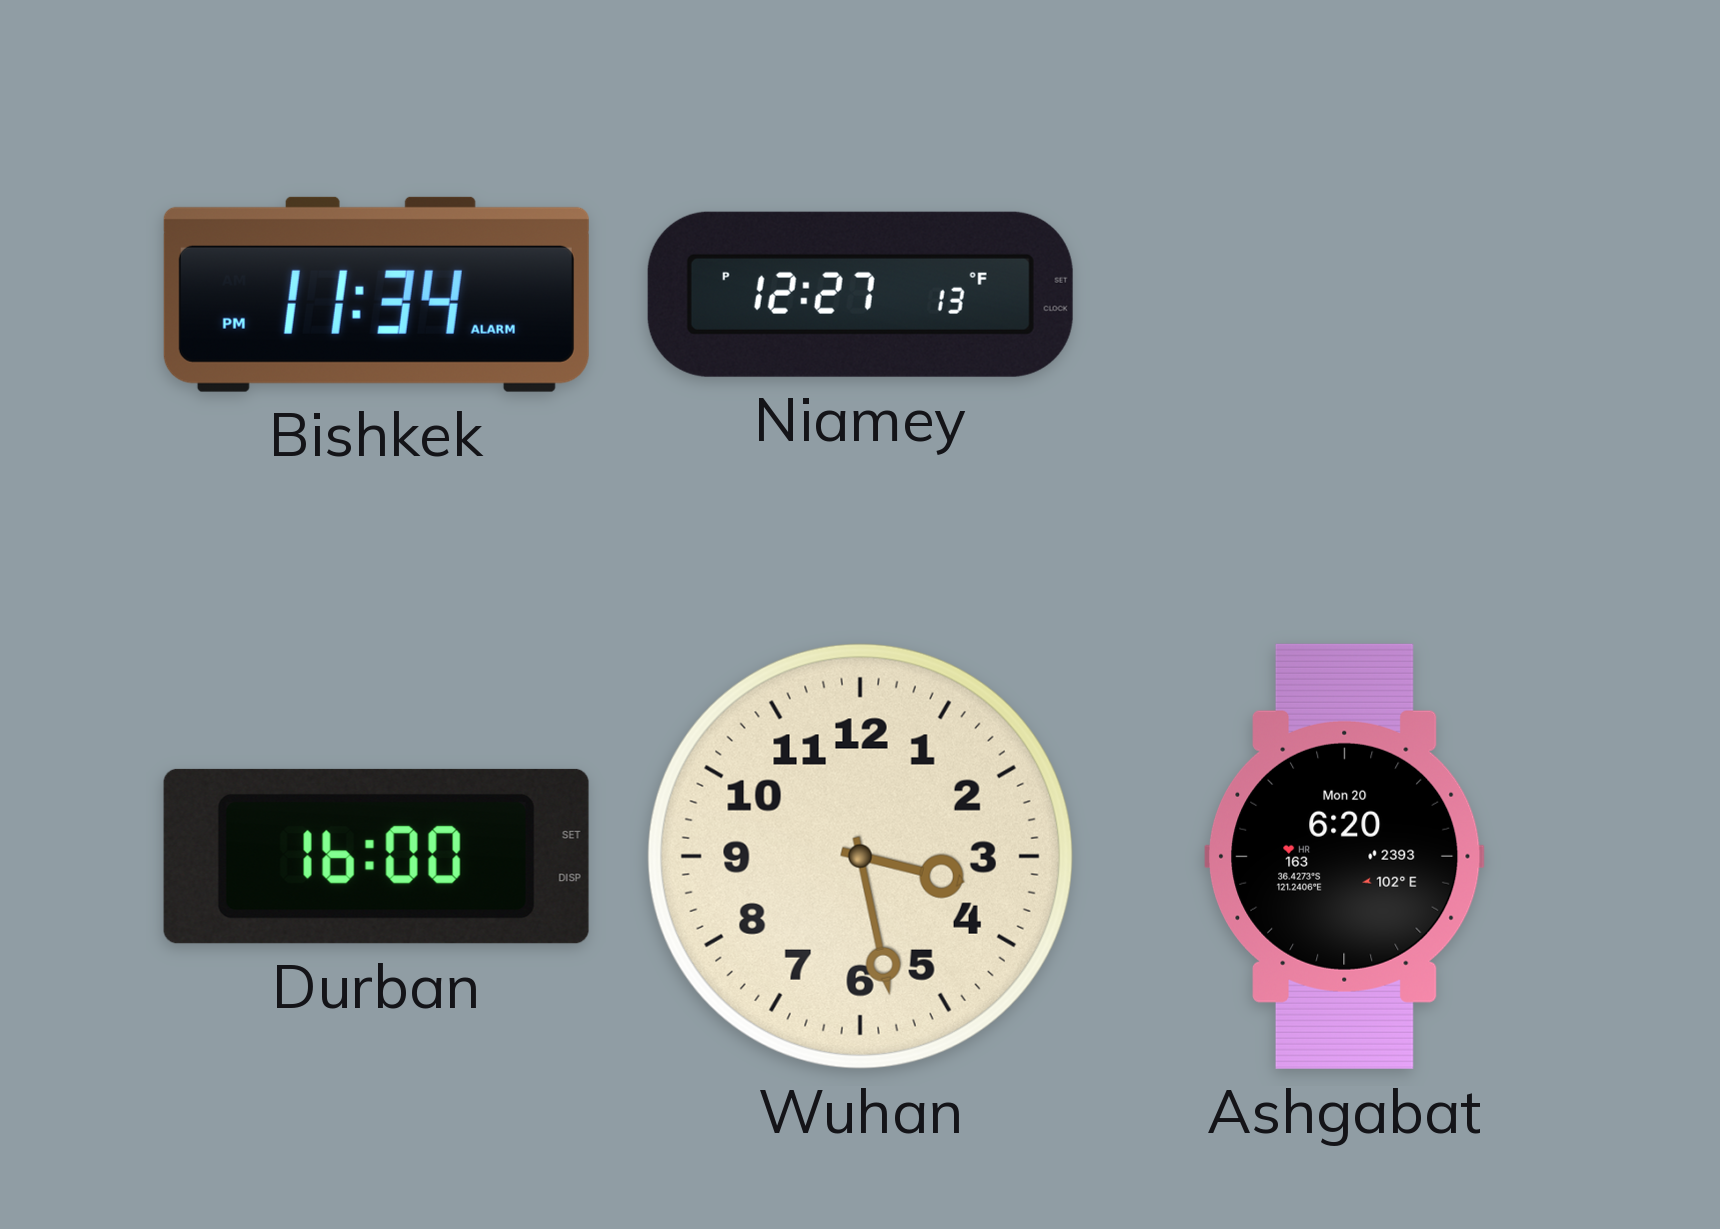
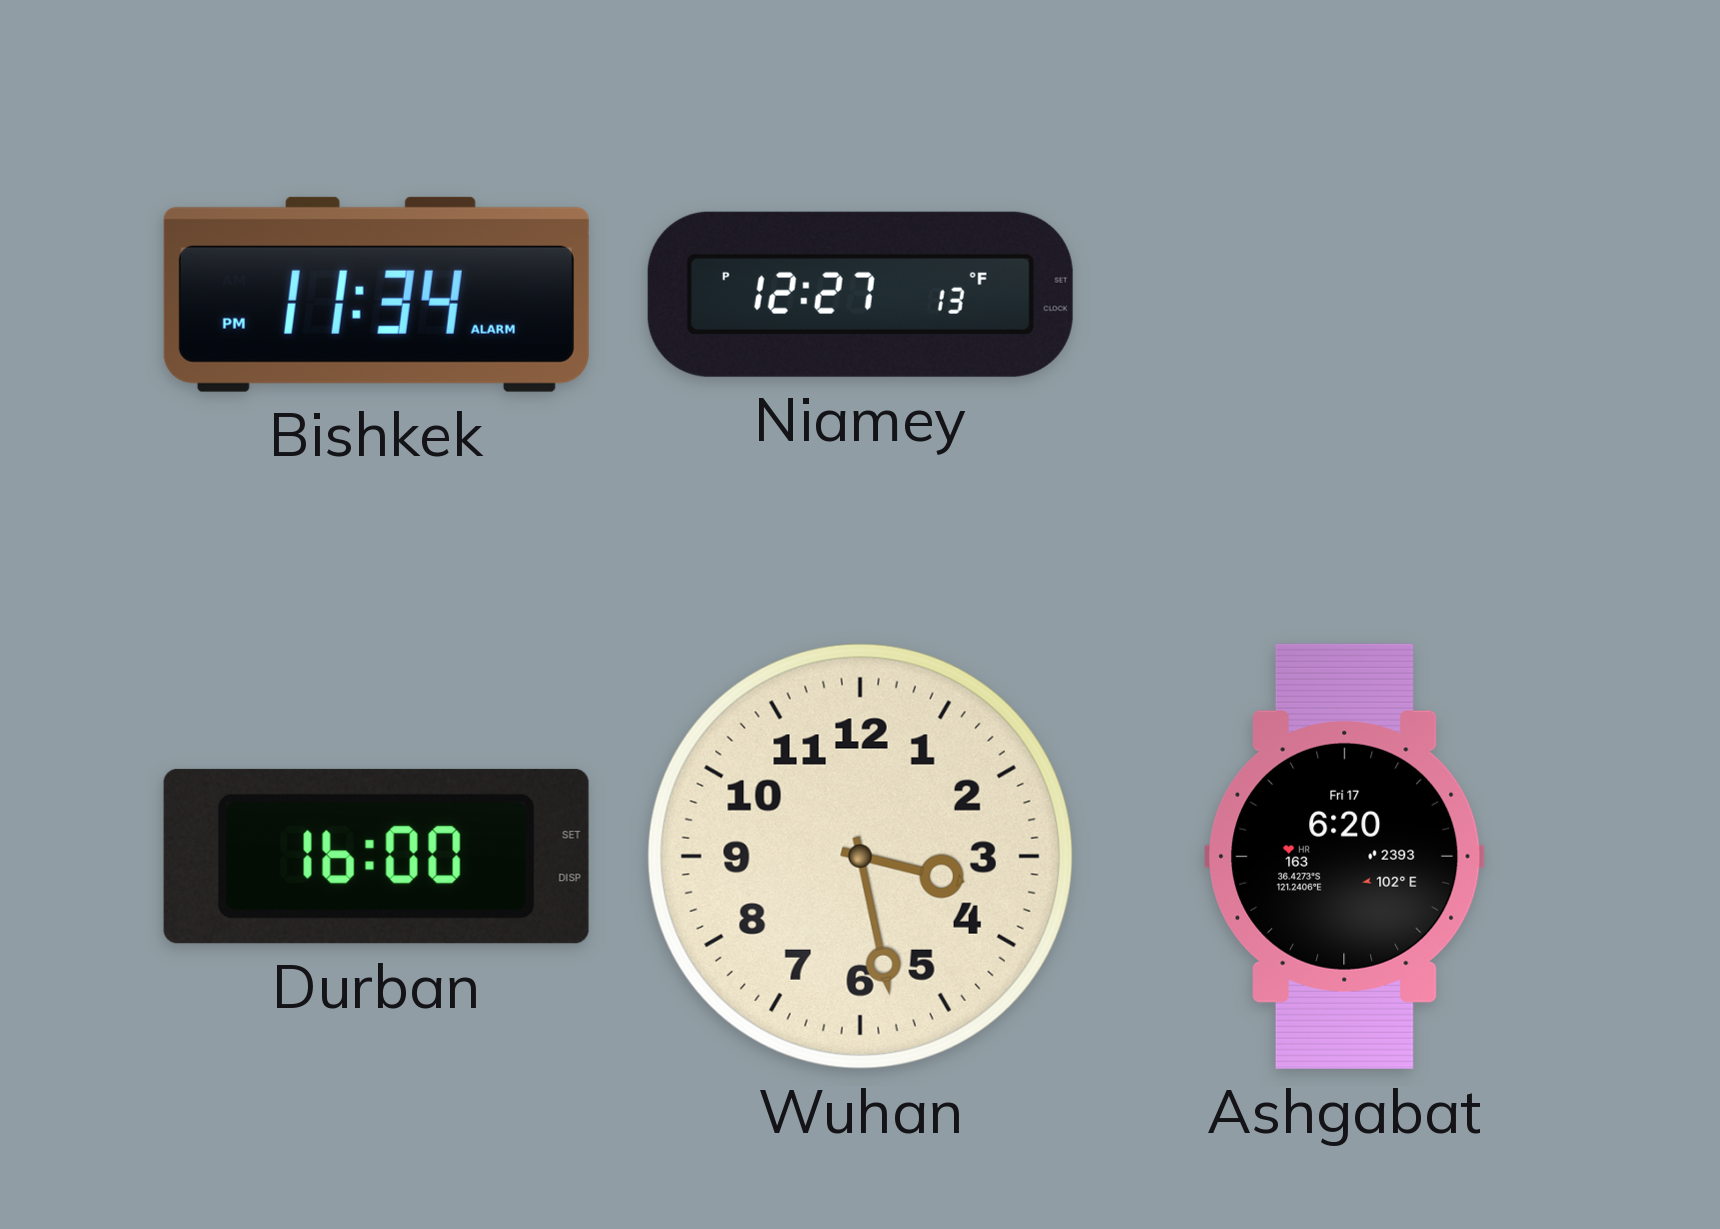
Ashgabat date: Mon 20 -> Fri 17
